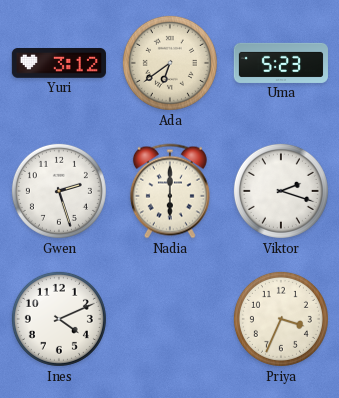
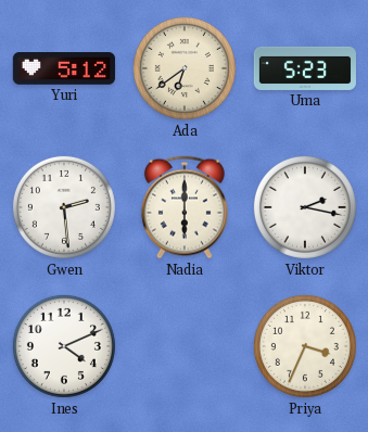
Yuri: 3:12 -> 5:12
Gwen: 2:27 -> 2:29
Viktor: 2:18 -> 2:17
